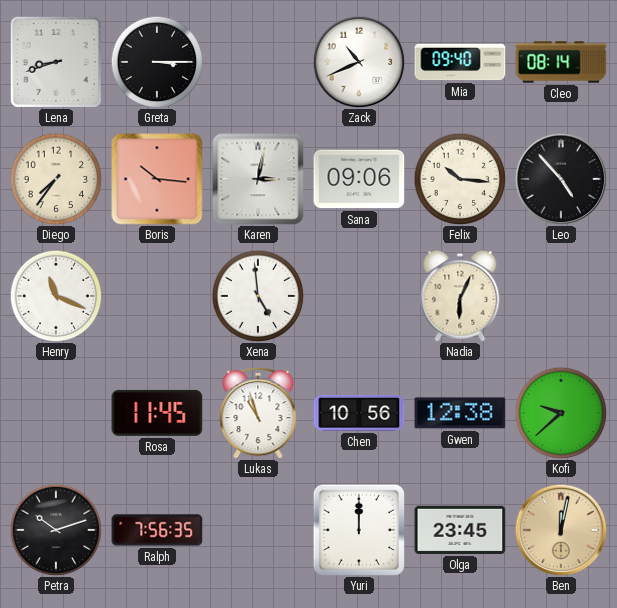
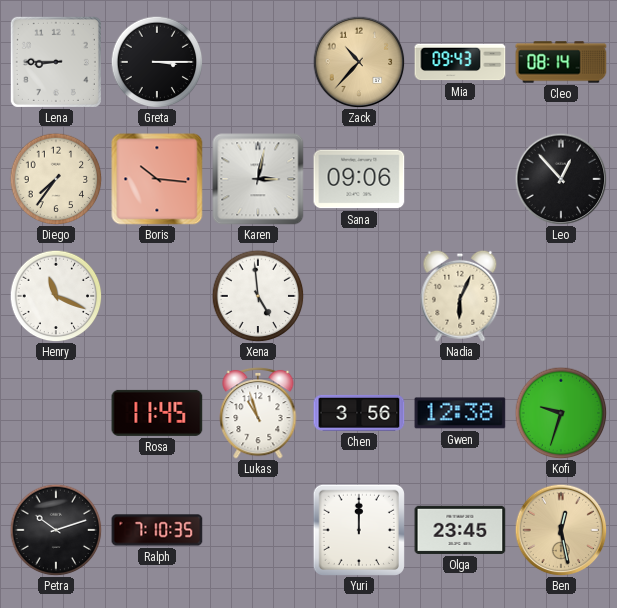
Lena: 8:42 -> 8:45
Zack: 10:41 -> 10:37
Zack dial: white -> champagne
Mia: 09:40 -> 09:43
Felix: 10:16 -> none
Leo: 4:53 -> 12:53
Chen: 10:56 -> 3:56
Kofi: 9:38 -> 9:33
Ralph: 7:56 -> 7:10
Ben: 12:02 -> 12:28
